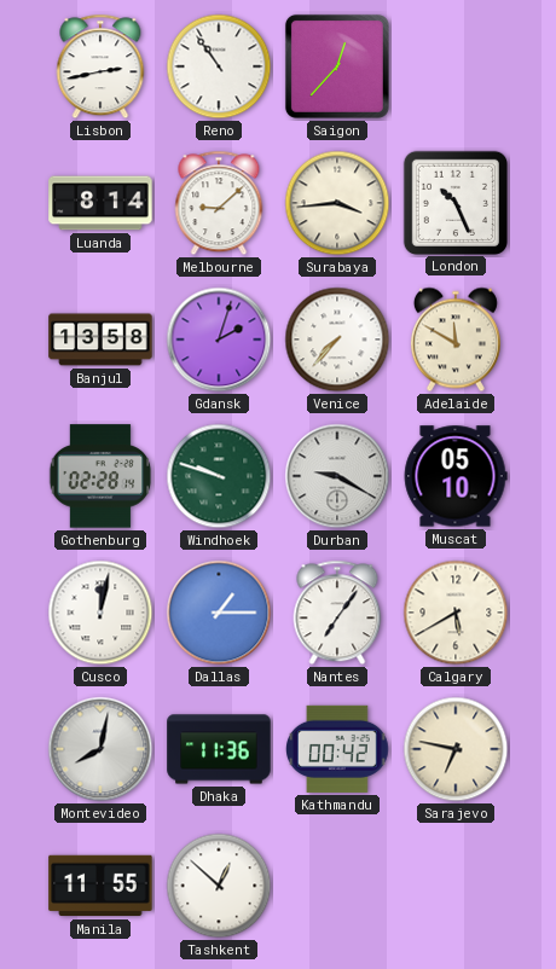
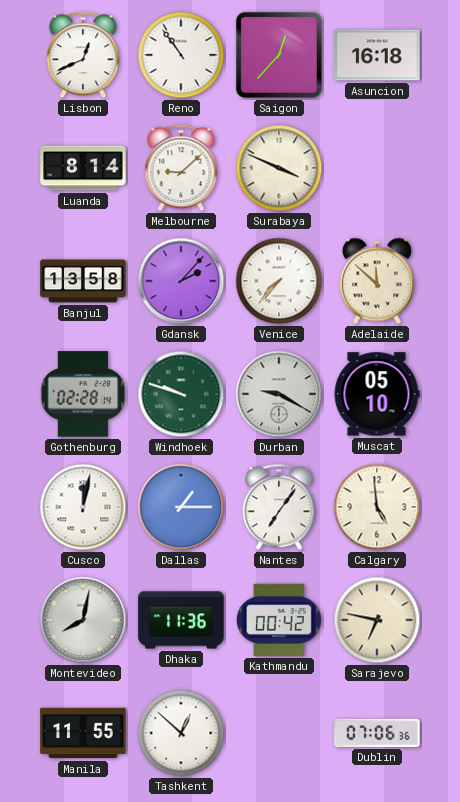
Lisbon: 2:43 -> 12:41
Asuncion: none -> 16:18
Surabaya: 3:44 -> 3:49
London: 10:26 -> none
Gdansk: 2:03 -> 2:07
Adelaide: 11:50 -> 11:52
Calgary: 5:40 -> 4:59
Dublin: none -> 07:06
